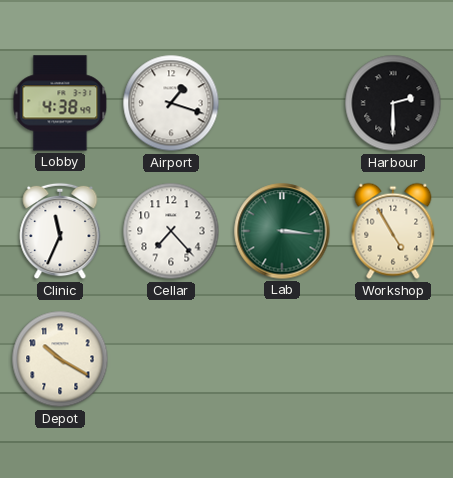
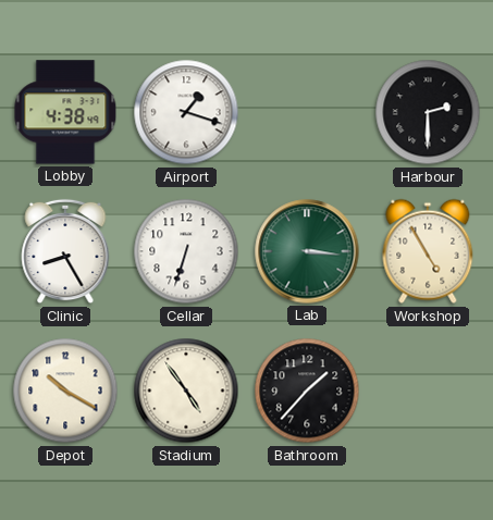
Clinic: 11:34 -> 8:25
Cellar: 7:23 -> 6:33
Stadium: none -> 4:54
Bathroom: none -> 1:37
